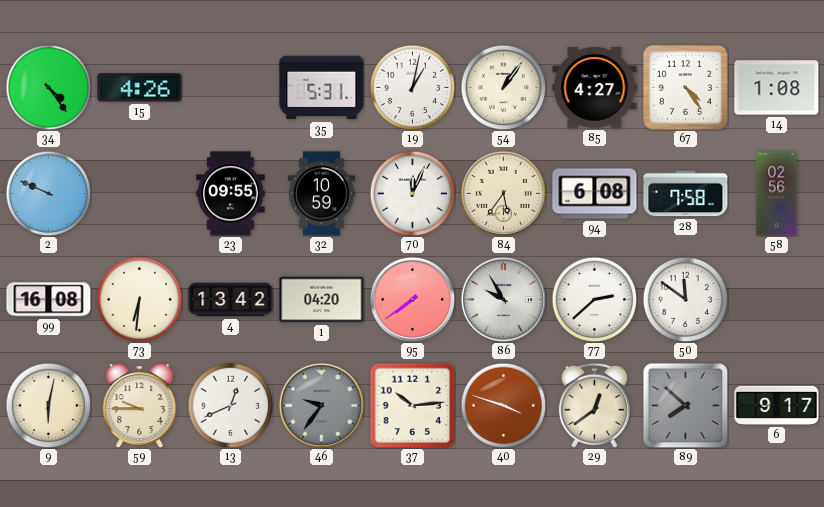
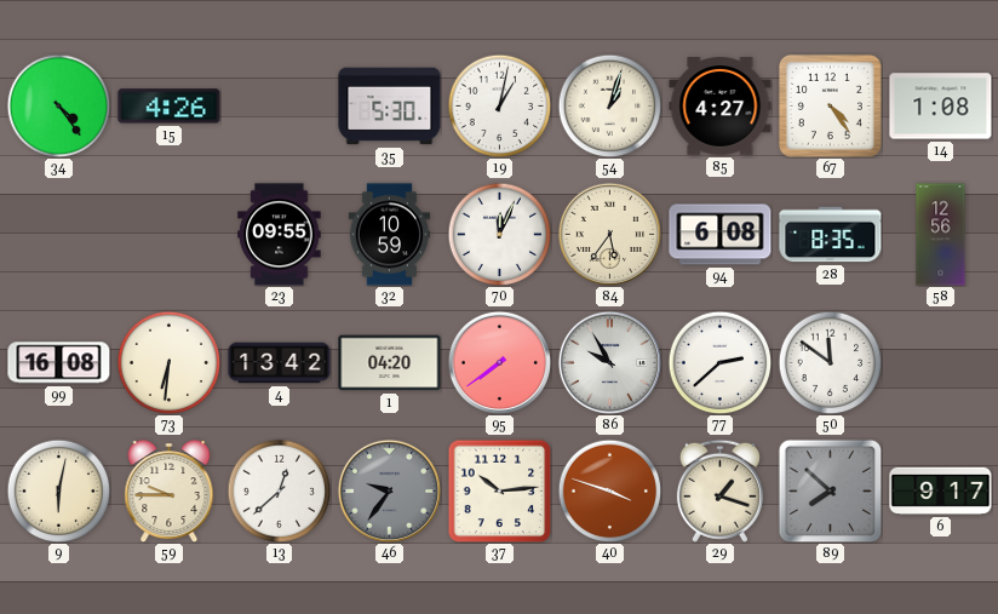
35: 5:31 -> 5:30
54: 1:06 -> 1:03
2: 9:49 -> none
28: 7:58 -> 8:35
58: 02:56 -> 12:56
13: 12:41 -> 12:38
29: 12:39 -> 1:18
